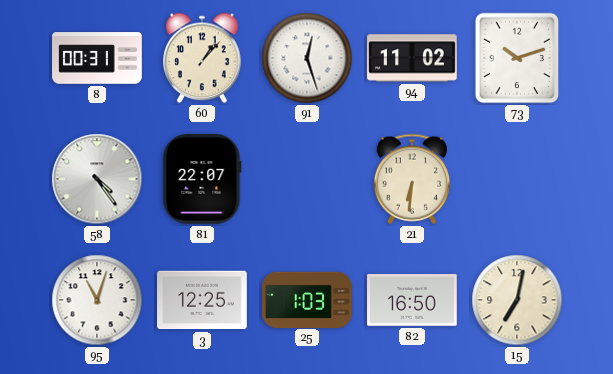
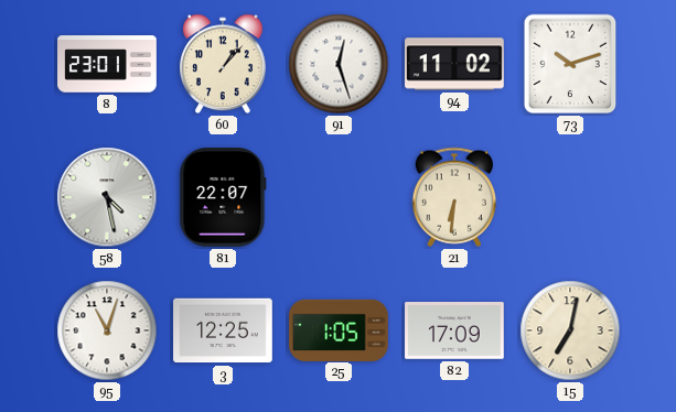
8: 00:31 -> 23:01
58: 4:24 -> 4:28
25: 1:03 -> 1:05
82: 16:50 -> 17:09
